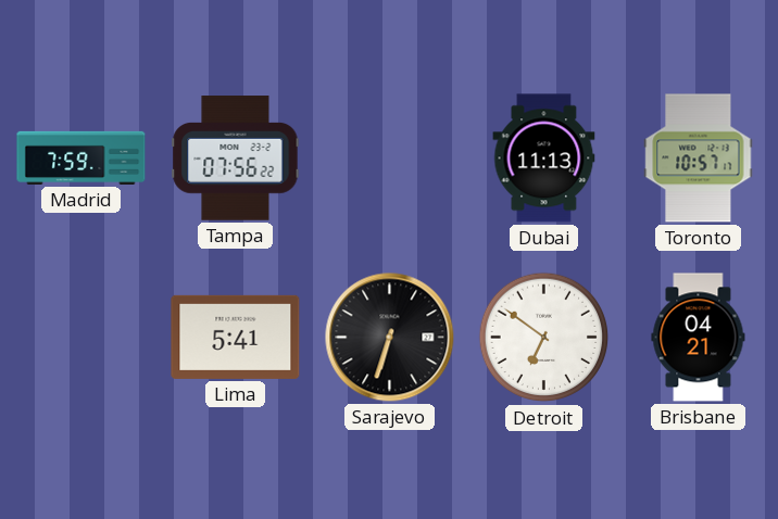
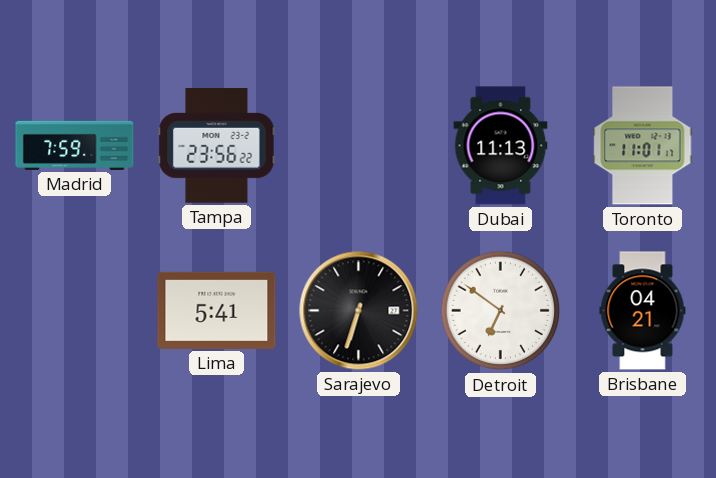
Tampa: 07:56 -> 23:56
Toronto: 10:57 -> 11:01
